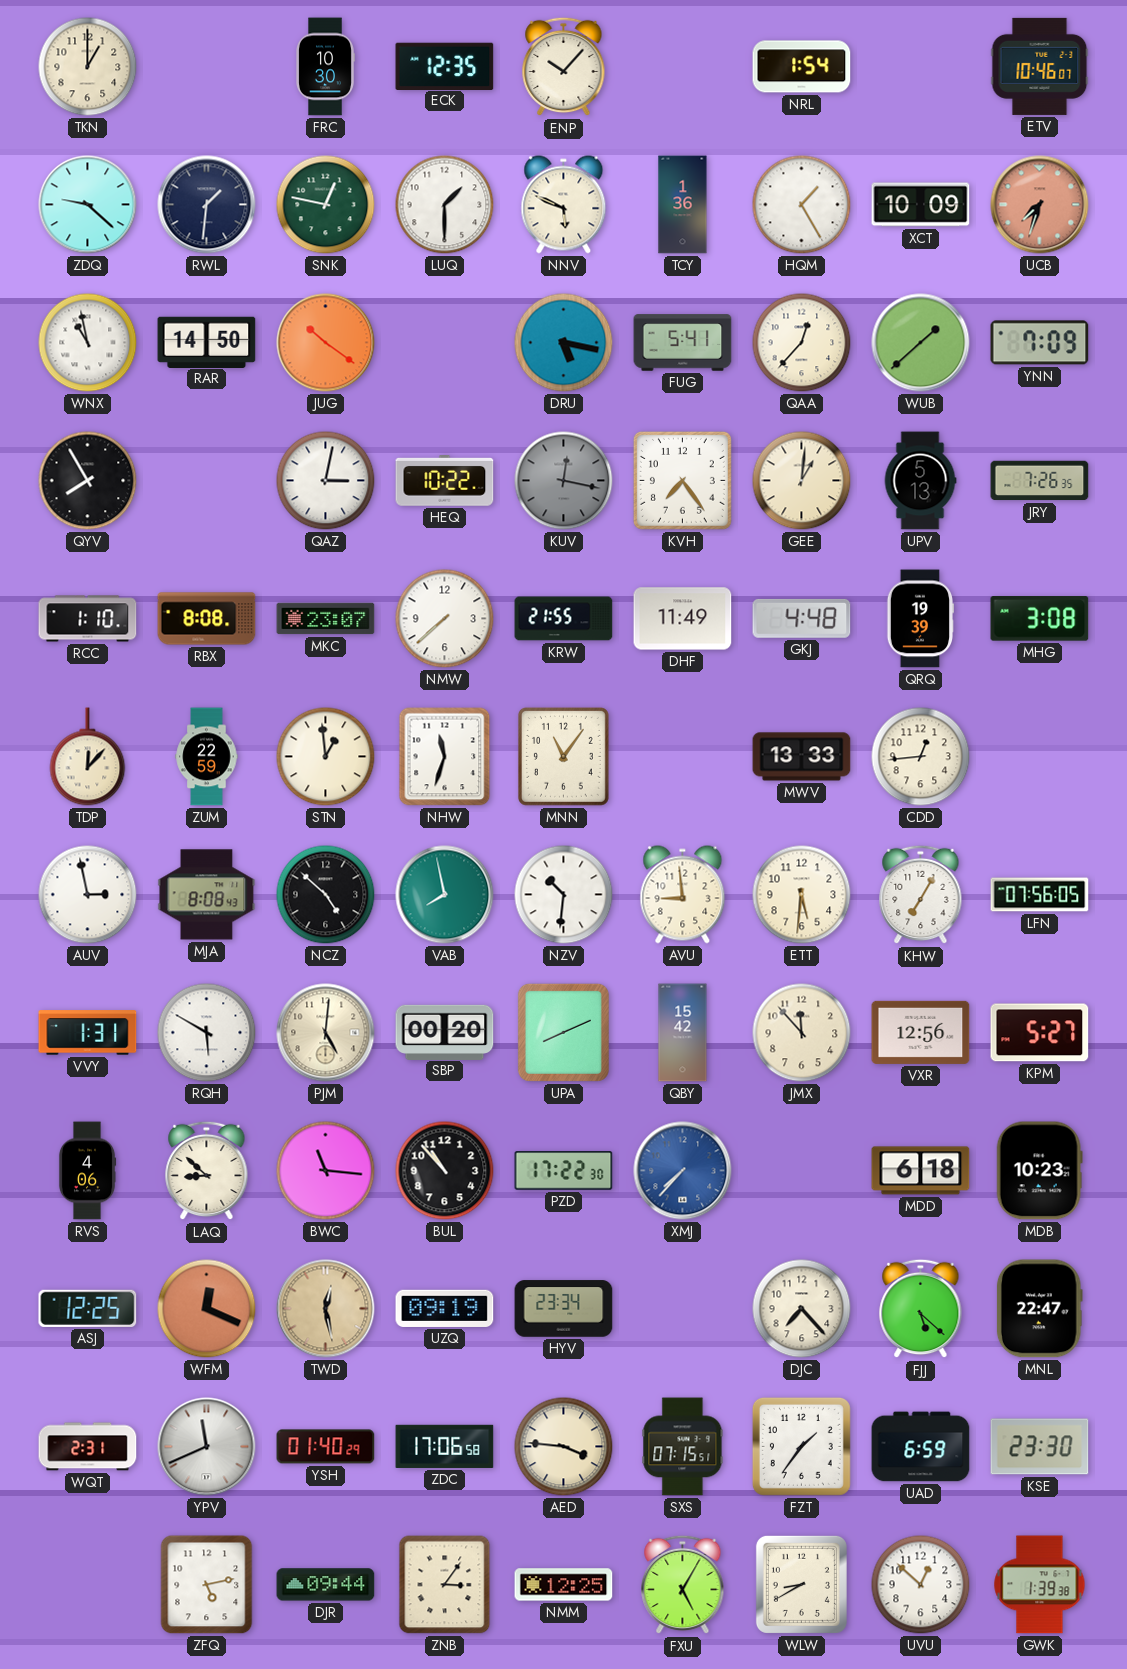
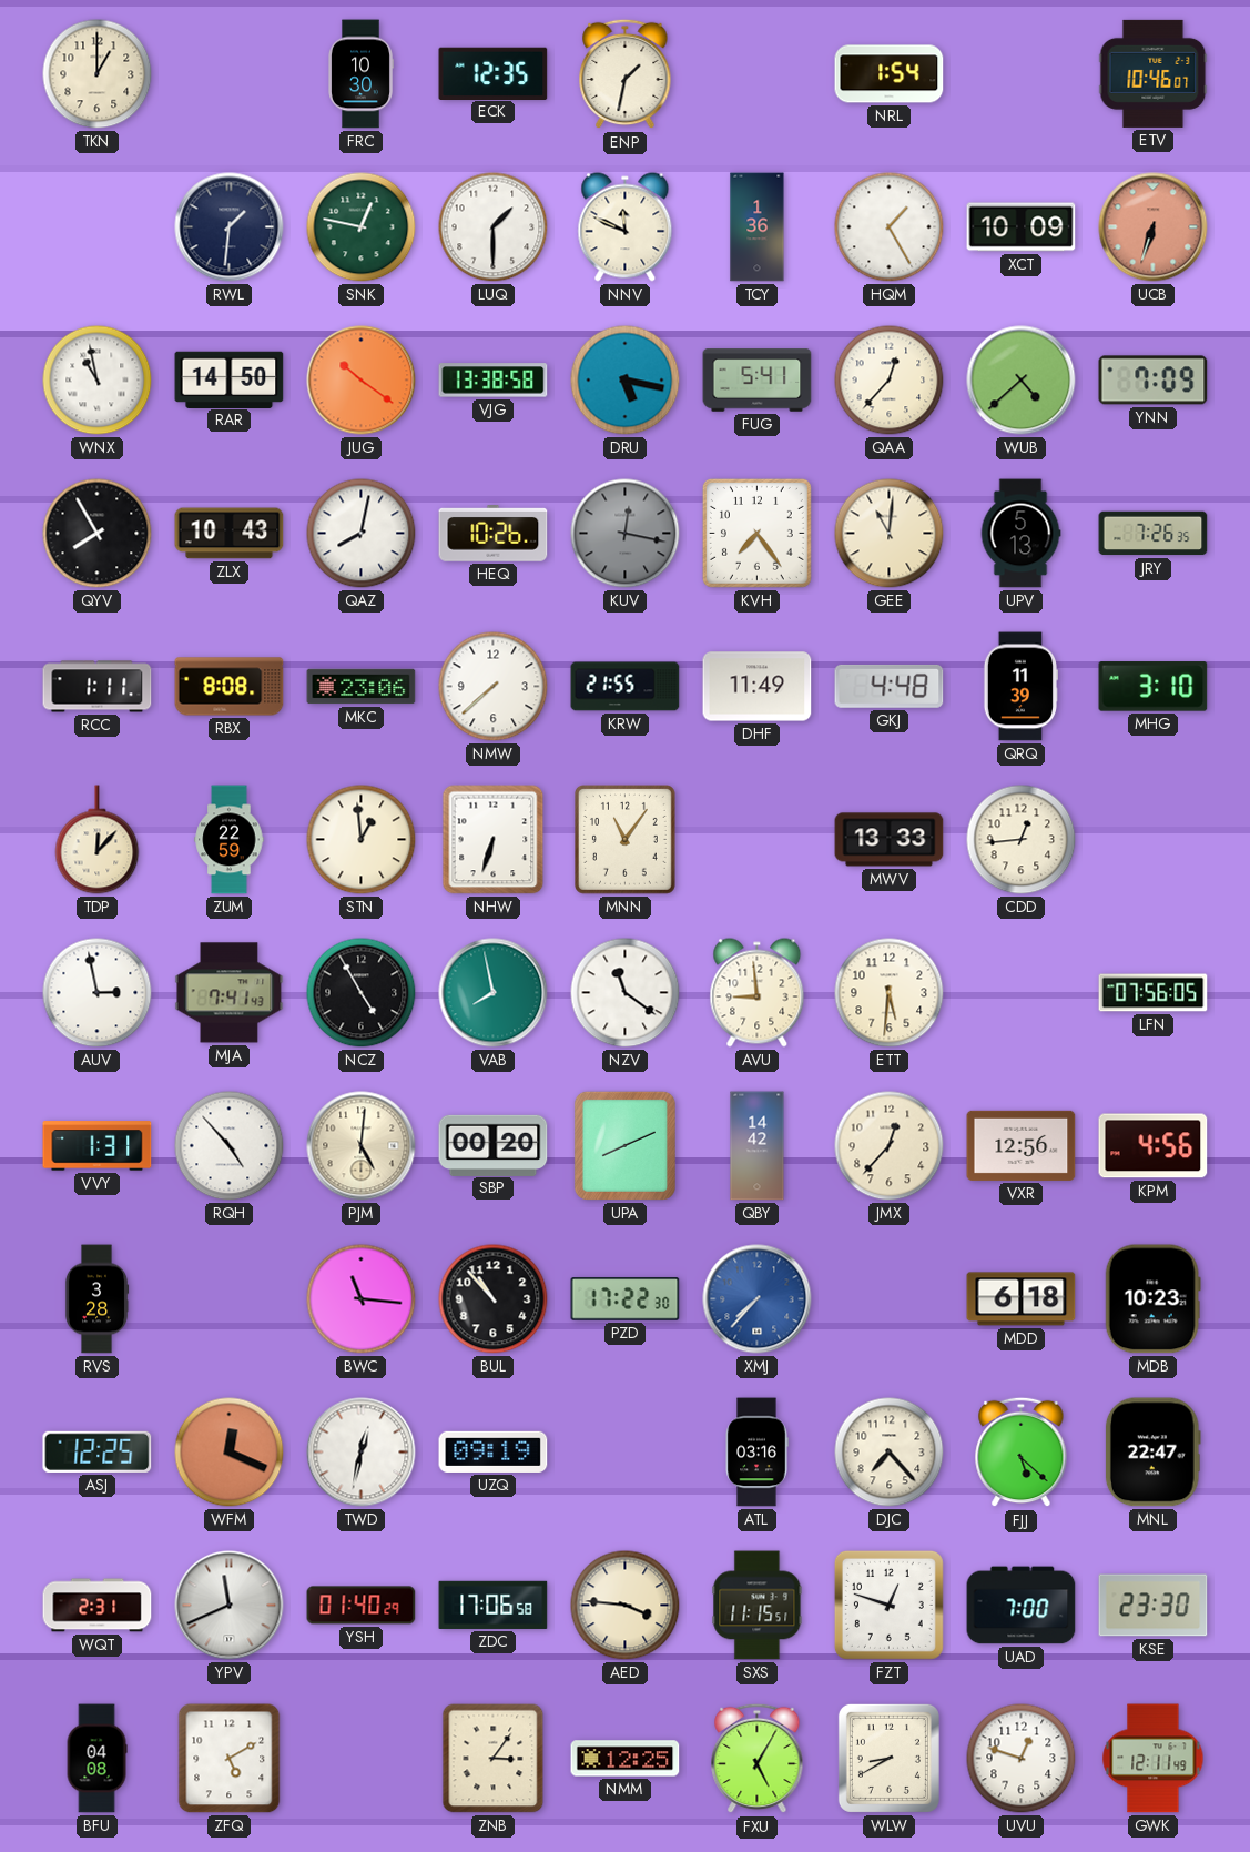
ENP: 10:07 -> 1:32
ZDQ: 9:22 -> none
NNV: 5:49 -> 11:49
UCB: 7:33 -> 6:33
VJG: none -> 13:38
WUB: 1:38 -> 4:38
ZLX: none -> 10:43
QAZ: 3:02 -> 8:02
HEQ: 10:22 -> 10:26
GEE: 1:01 -> 11:01
RCC: 1:10 -> 1:11
MKC: 23:07 -> 23:06
QRQ: 19:39 -> 11:39
MHG: 3:08 -> 3:10
NHW: 11:33 -> 6:33
MJA: 8:08 -> 7:41
NCZ: 4:52 -> 4:55
NZV: 10:31 -> 11:21
KHW: 7:05 -> none
RQH: 5:50 -> 4:53
QBY: 15:42 -> 14:42
JMX: 11:53 -> 12:37
KPM: 5:27 -> 4:56
RVS: 4:06 -> 3:28
LAQ: 8:52 -> none
TWD: 12:28 -> 12:32
TWD dial: champagne -> white
HYV: 23:34 -> none
ATL: none -> 03:16
SXS: 07:15 -> 11:15
FZT: 1:36 -> 12:48
UAD: 6:59 -> 7:00
BFU: none -> 04:08
ZFQ: 5:13 -> 5:10
DJR: 09:44 -> none
UVU: 12:52 -> 12:48
GWK: 1:39 -> 12:11
